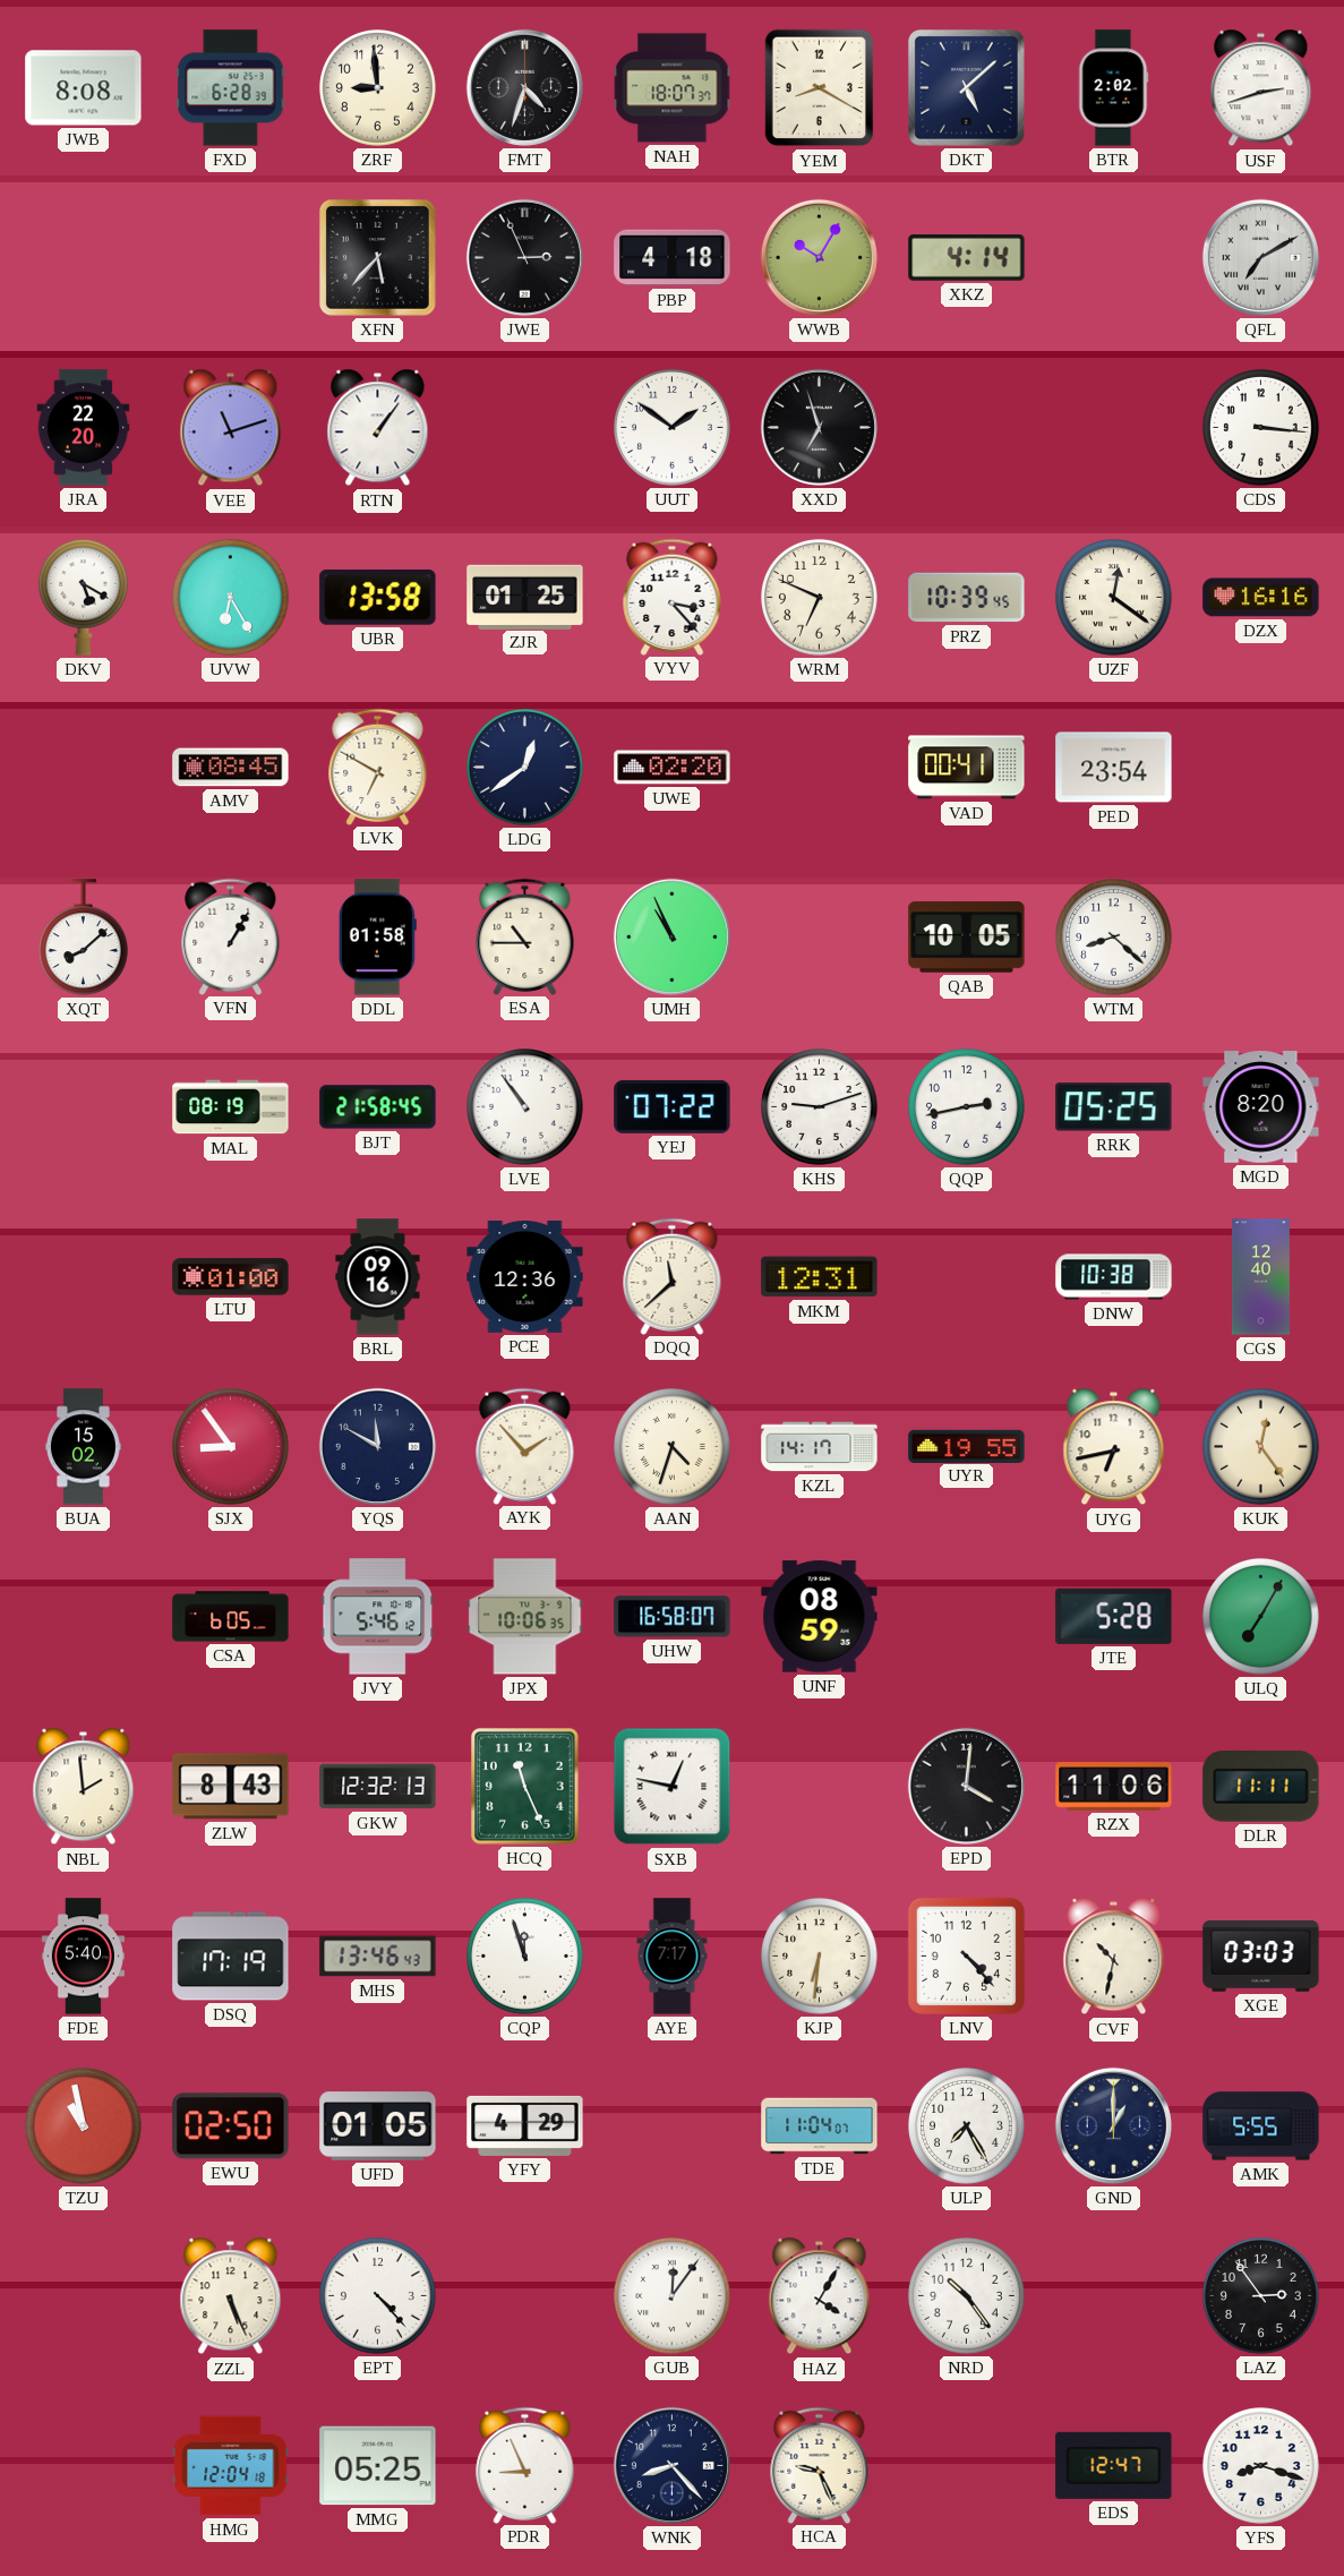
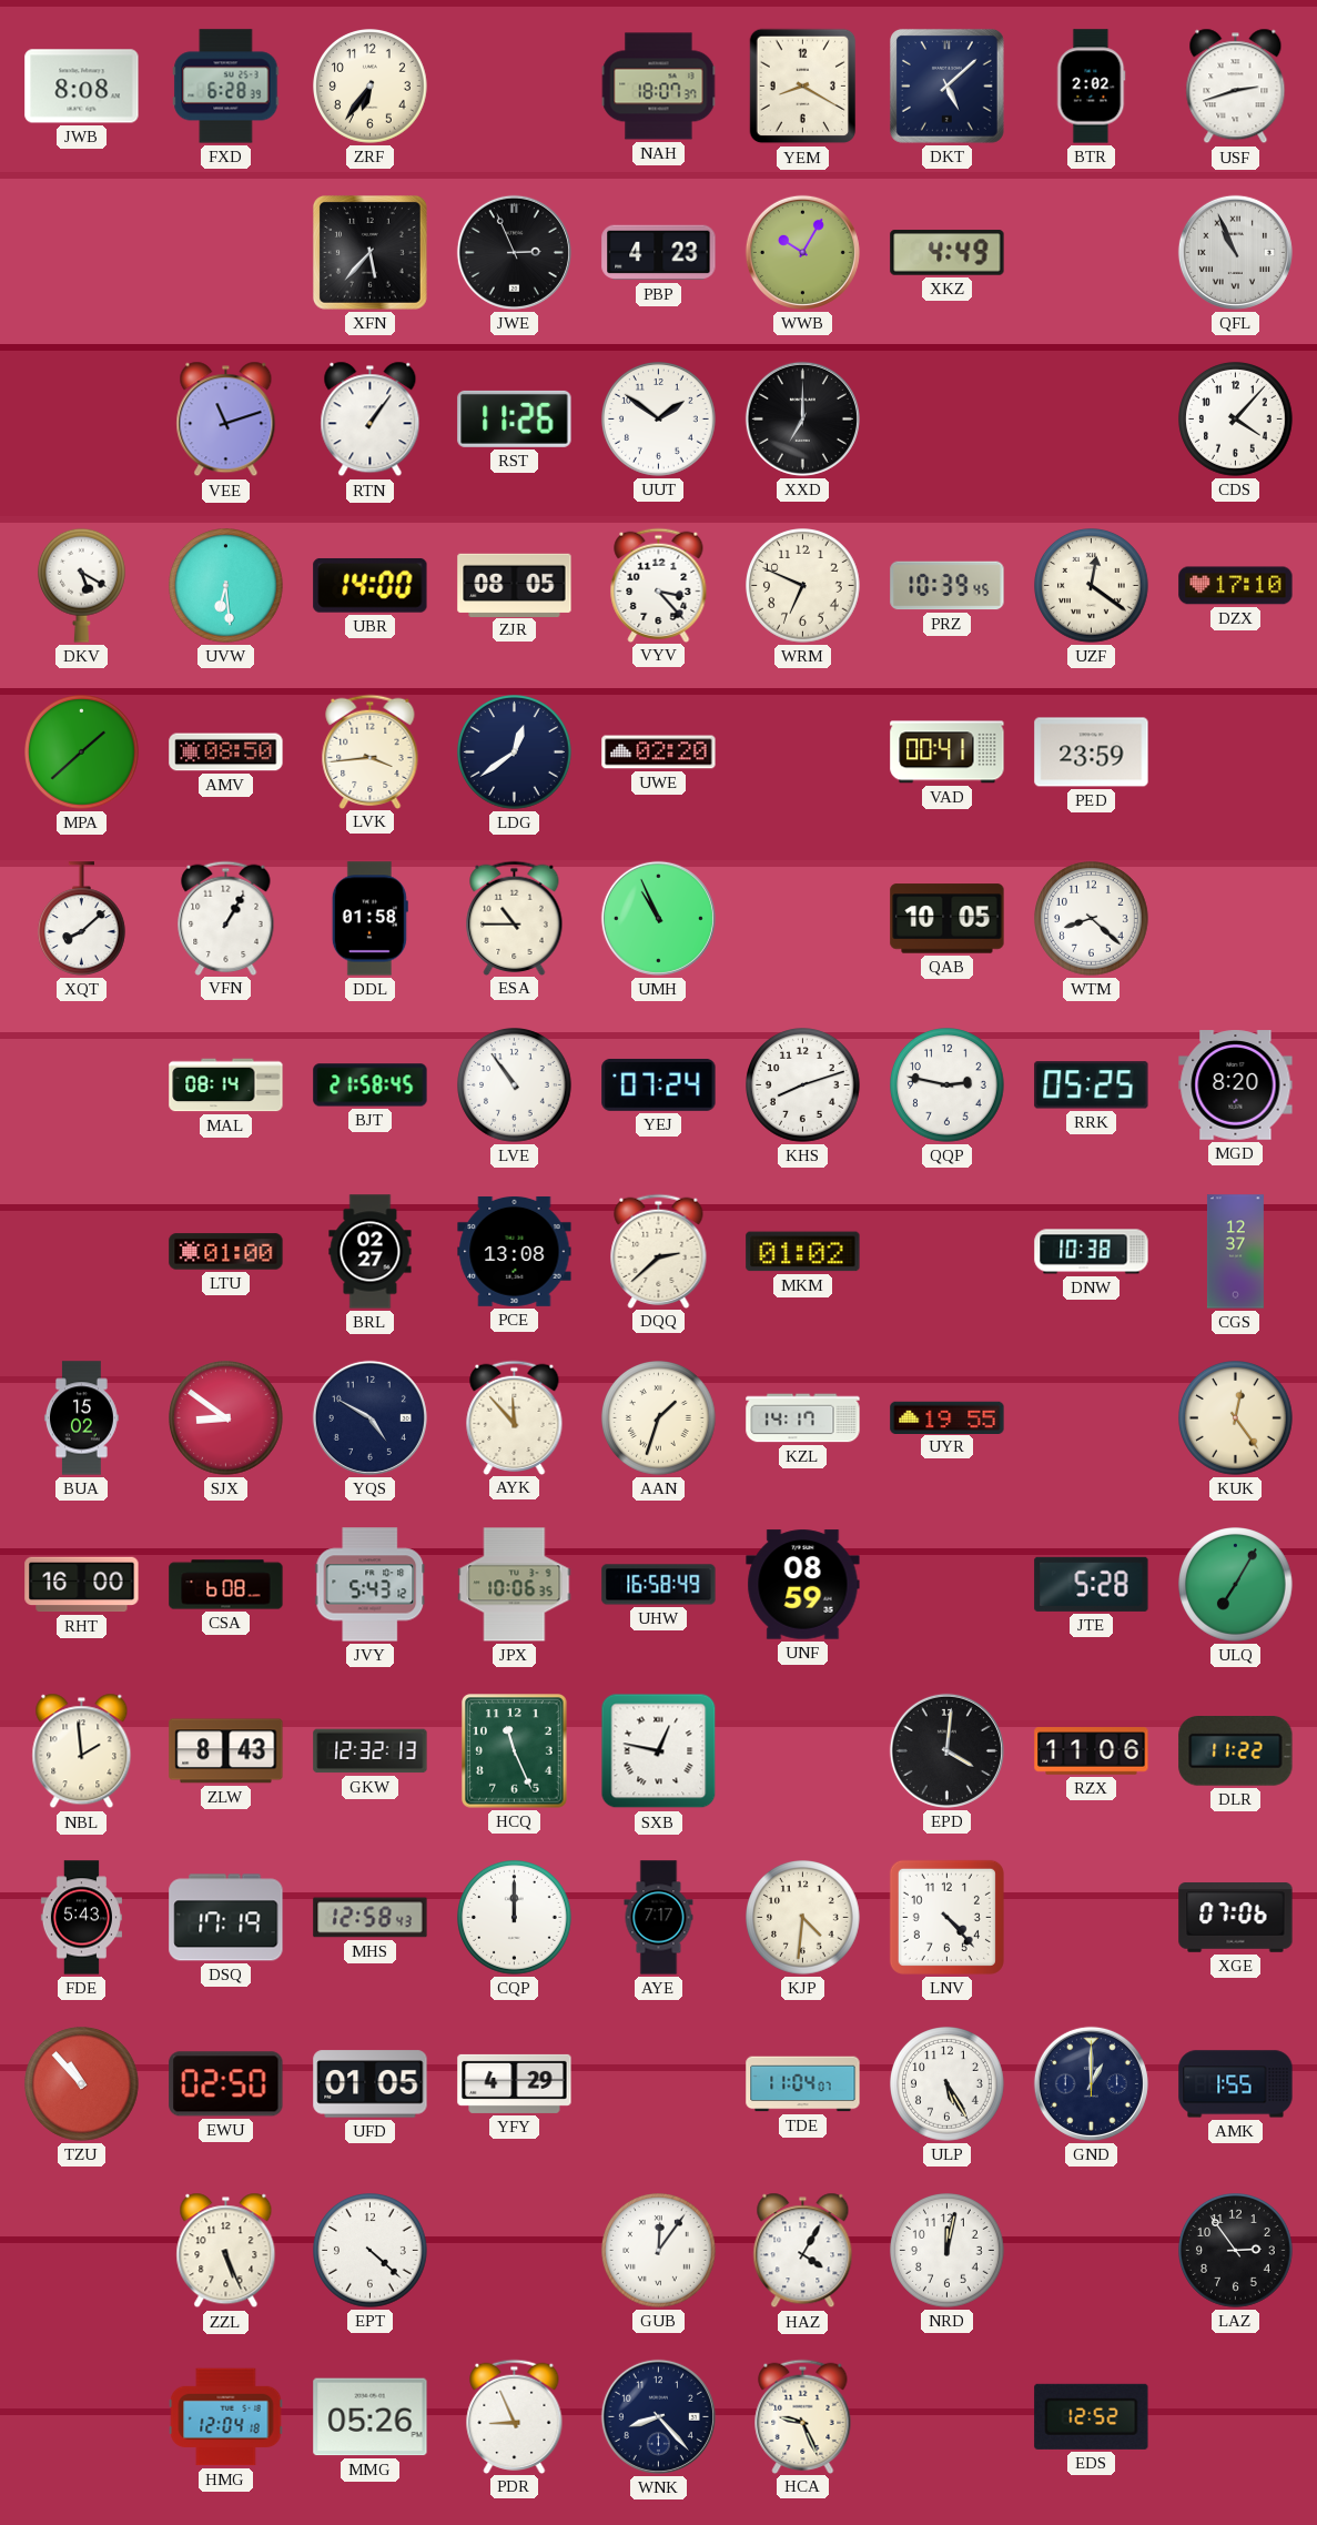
ZRF: 8:59 -> 6:36
FMT: 4:33 -> none
PBP: 4:18 -> 4:23
XKZ: 4:14 -> 4:49
QFL: 7:10 -> 10:56
JRA: 22:20 -> none
RST: none -> 11:26
XXD: 6:57 -> 7:00
CDS: 3:16 -> 4:07
UVW: 6:25 -> 6:29
UBR: 13:58 -> 14:00
ZJR: 01:25 -> 08:05
DZX: 16:16 -> 17:10
MPA: none -> 1:38
AMV: 08:45 -> 08:50
LVK: 6:50 -> 3:44
PED: 23:54 -> 23:59
MAL: 08:19 -> 08:14
YEJ: 07:22 -> 07:24
KHS: 9:12 -> 8:12
QQP: 2:43 -> 2:47
BRL: 09:16 -> 02:27
PCE: 12:36 -> 13:08
DQQ: 11:38 -> 2:38
MKM: 12:31 -> 01:02
CGS: 12:40 -> 12:37
SJX: 8:54 -> 8:51
YQS: 11:50 -> 4:50
AYK: 1:53 -> 11:53
AAN: 4:33 -> 1:33
UYG: 6:43 -> none
RHT: none -> 16:00
CSA: 6:05 -> 6:08
JVY: 5:46 -> 5:43
UHW: 16:58:07 -> 16:58:49
DLR: 11:11 -> 11:22
FDE: 5:40 -> 5:43
MHS: 13:46 -> 12:58
CQP: 11:57 -> 12:00
KJP: 6:31 -> 4:31
CVF: 10:32 -> none
XGE: 03:03 -> 07:06
TZU: 10:58 -> 10:53
ULP: 7:25 -> 5:25
AMK: 5:55 -> 1:55
EPT: 4:23 -> 4:22
NRD: 10:24 -> 12:02
MMG: 05:25 -> 05:26
EDS: 12:47 -> 12:52
YFS: 8:18 -> none
